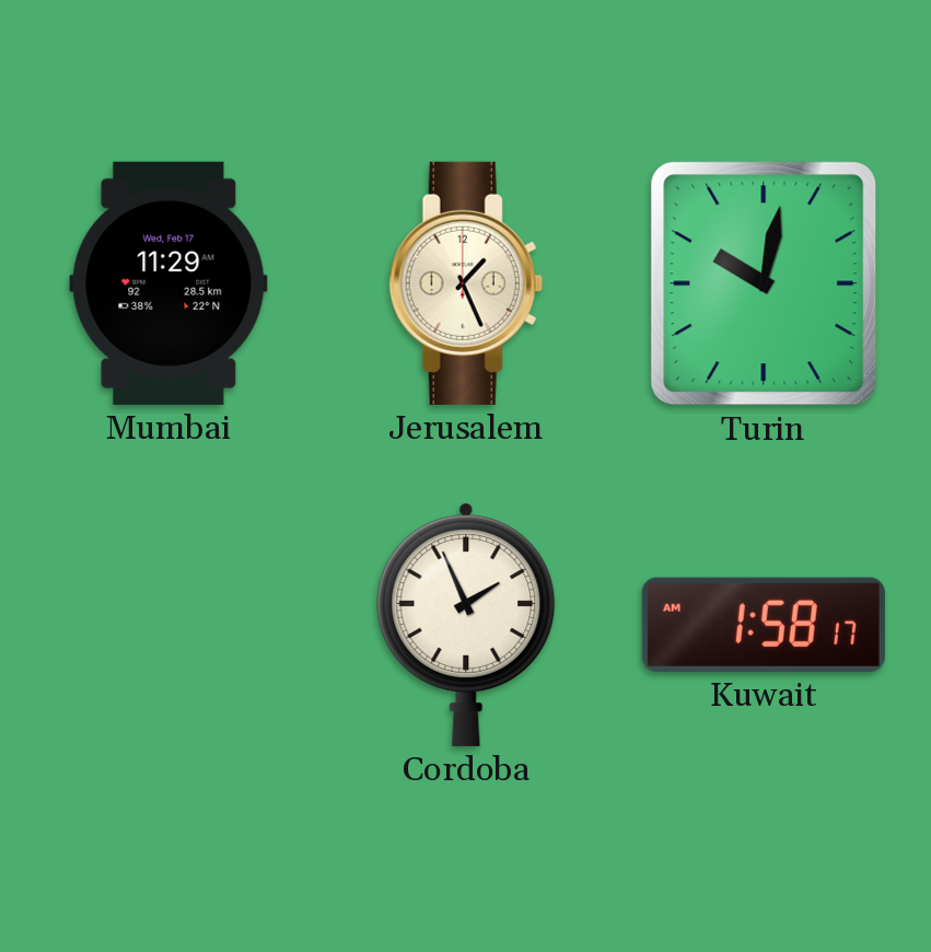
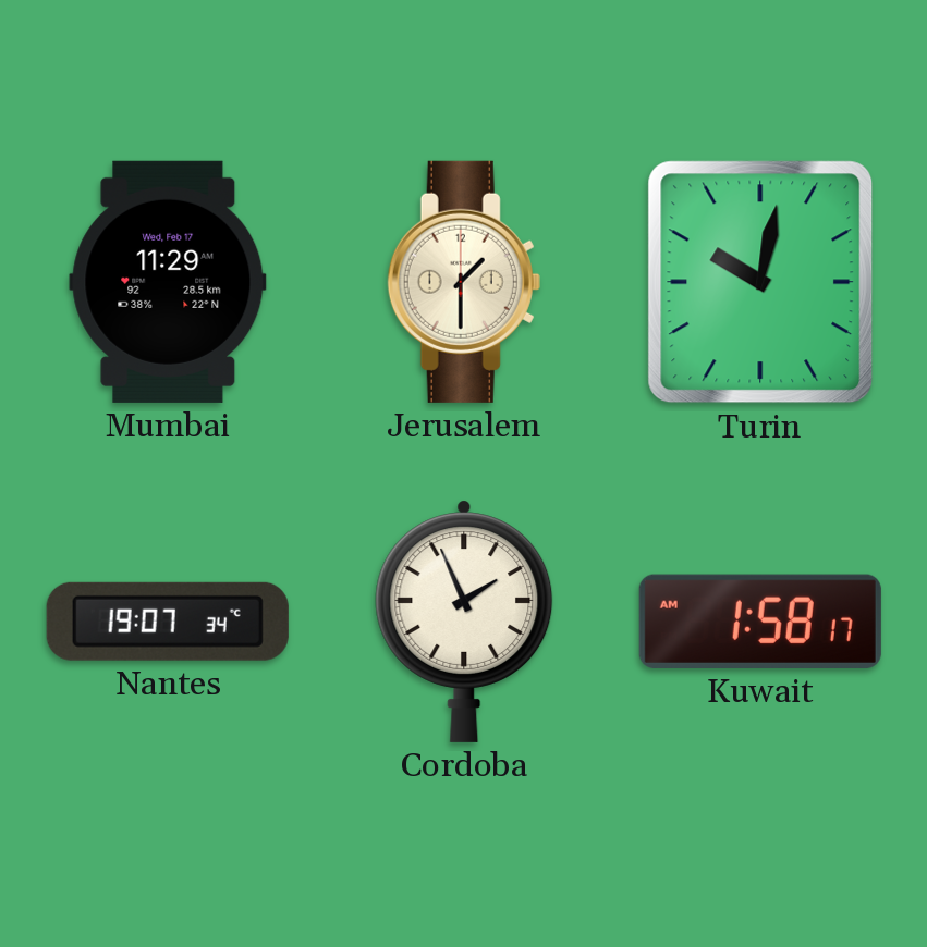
Jerusalem: 1:26 -> 1:30
Nantes: none -> 19:07
